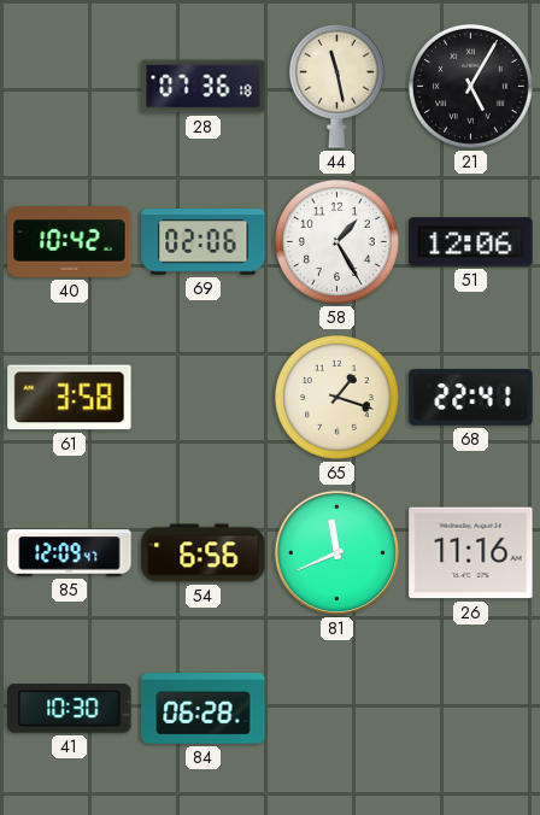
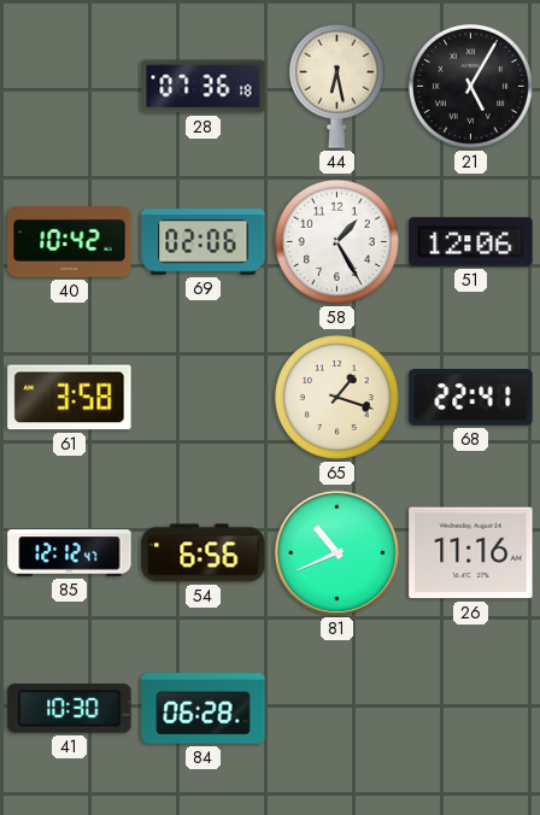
44: 11:28 -> 6:28
85: 12:09 -> 12:12
81: 11:41 -> 10:41
